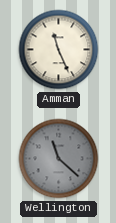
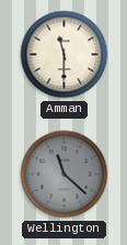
Amman: 11:26 -> 11:30
